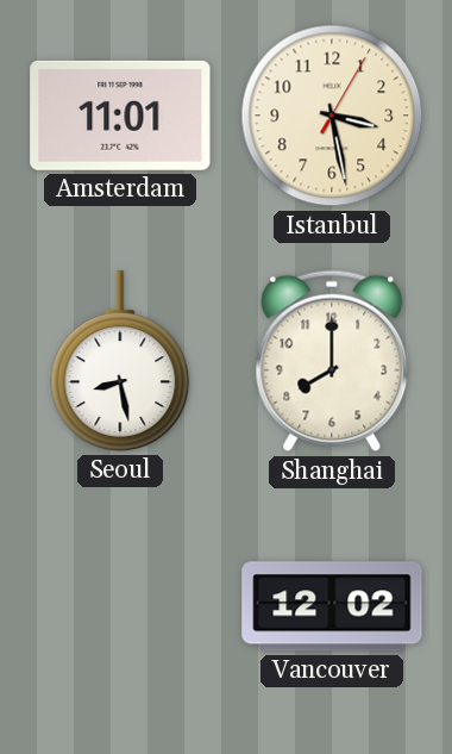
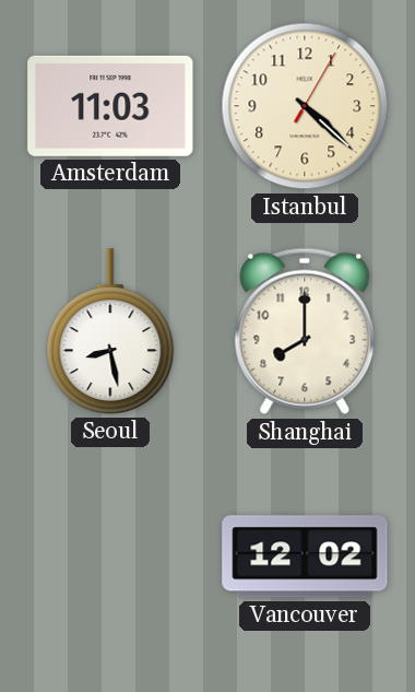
Amsterdam: 11:01 -> 11:03
Istanbul: 3:28 -> 4:22
